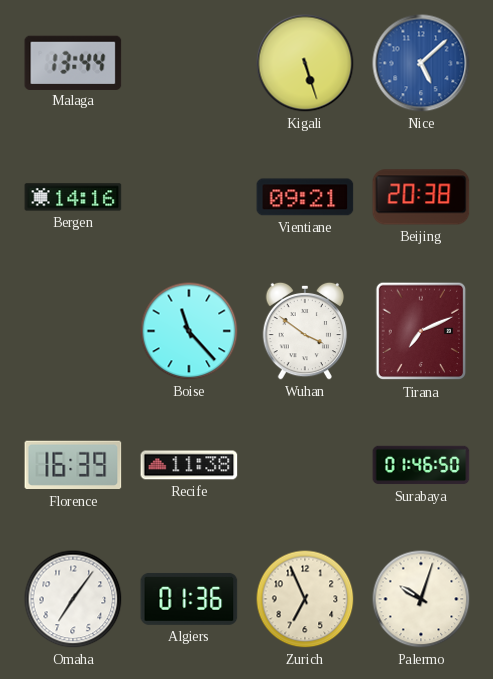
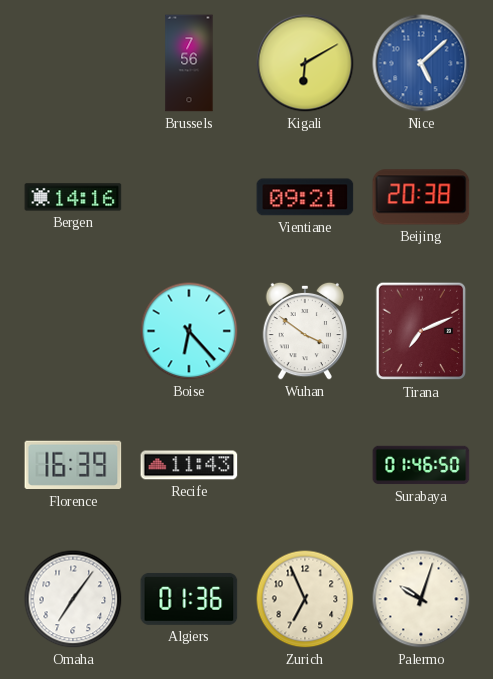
Malaga: 13:44 -> none
Brussels: none -> 7:56
Kigali: 5:27 -> 6:10
Boise: 11:23 -> 6:23
Recife: 11:38 -> 11:43
